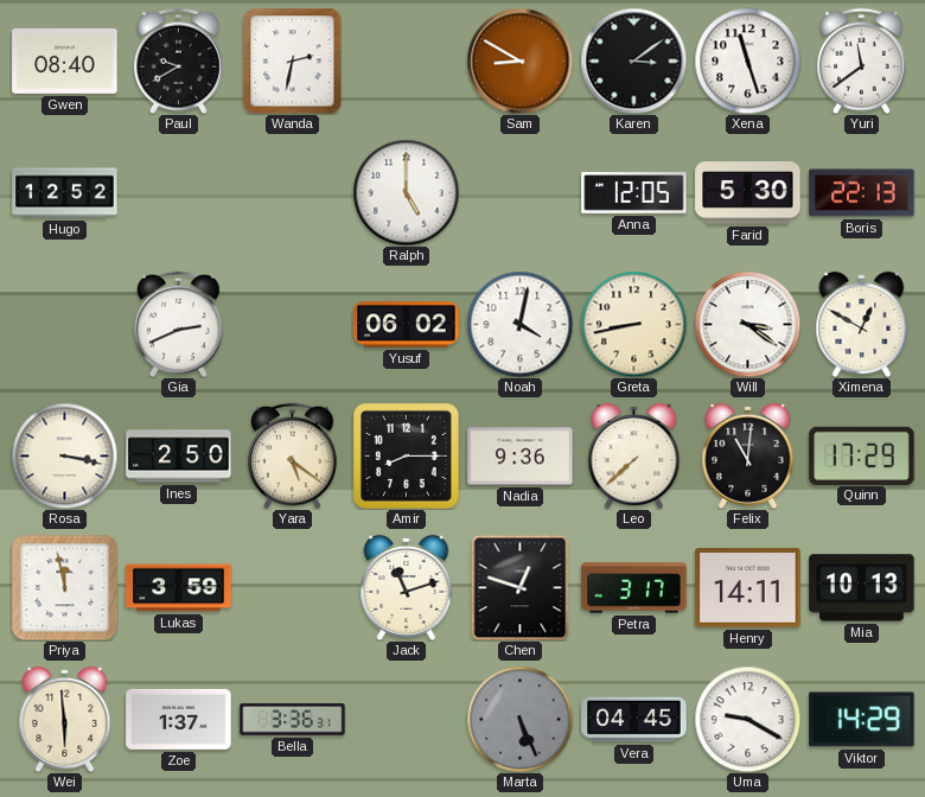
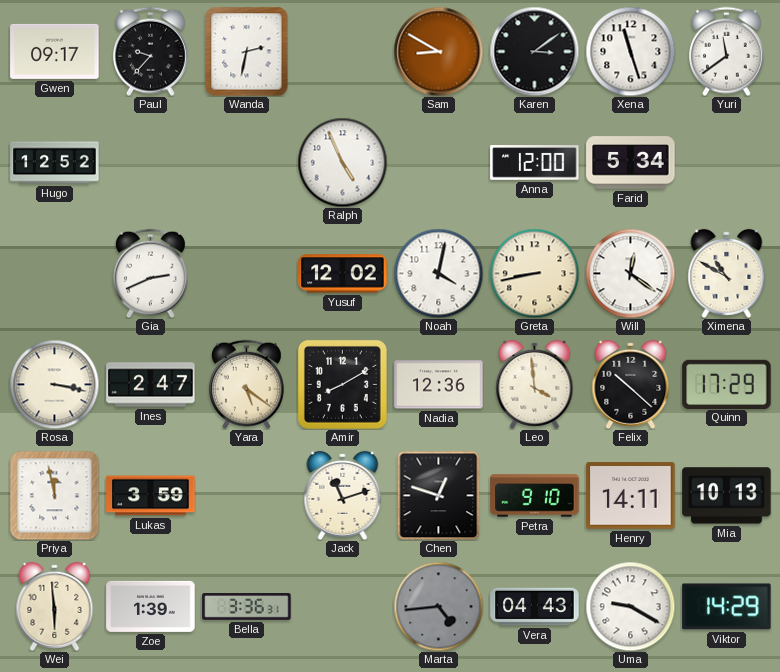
Gwen: 08:40 -> 09:17
Paul: 9:40 -> 9:37
Ralph: 5:00 -> 4:56
Anna: 12:05 -> 12:00
Farid: 5:30 -> 5:34
Boris: 22:13 -> none
Yusuf: 06:02 -> 12:02
Will: 3:21 -> 12:21
Ximena: 12:50 -> 10:50
Ines: 2:50 -> 2:47
Amir: 8:15 -> 8:10
Nadia: 9:36 -> 12:36
Leo: 7:38 -> 3:59
Felix: 11:01 -> 10:22
Petra: 3:17 -> 9:10
Zoe: 1:37 -> 1:39
Marta: 5:26 -> 4:44
Vera: 04:45 -> 04:43
